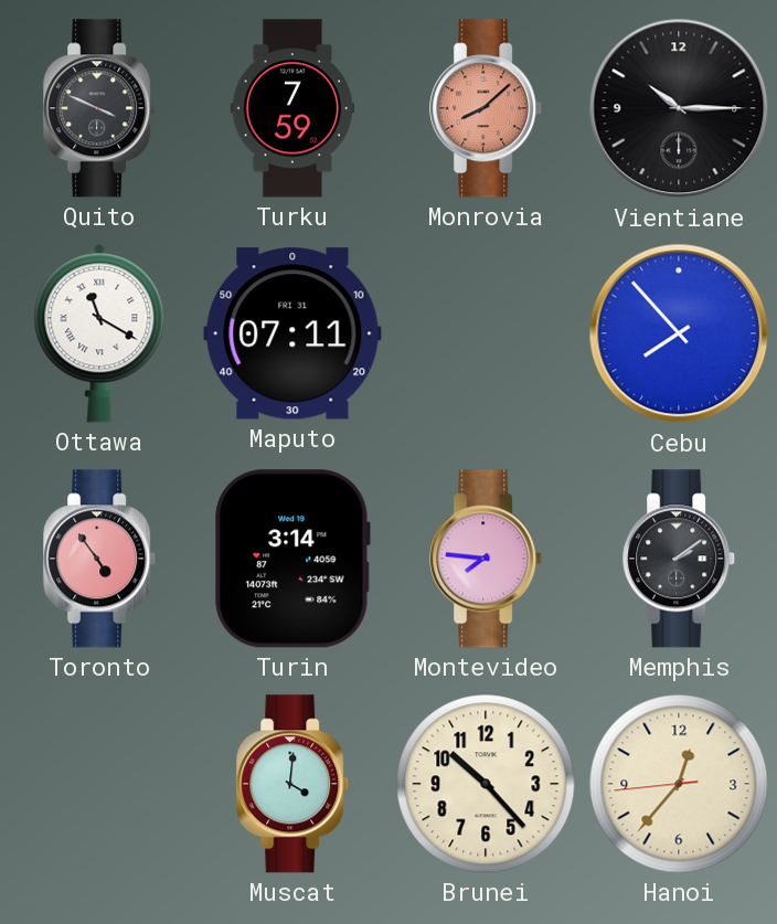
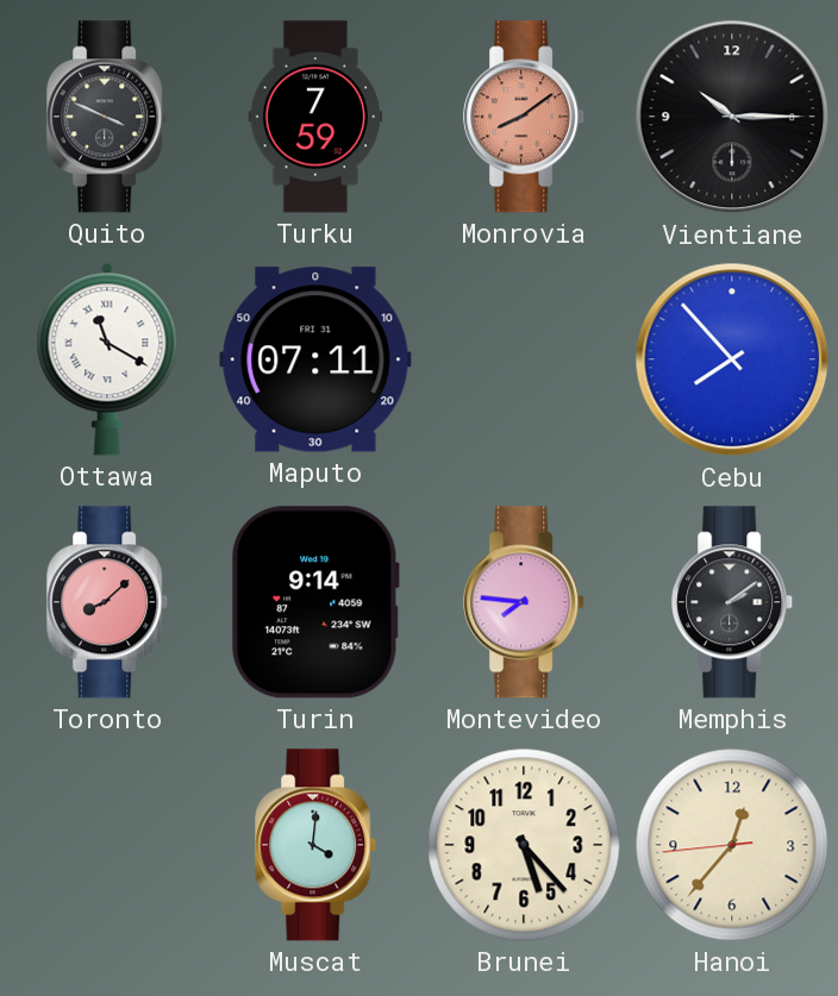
Monrovia: 8:08 -> 8:09
Toronto: 4:54 -> 8:08
Turin: 3:14 -> 9:14
Brunei: 10:23 -> 5:23
